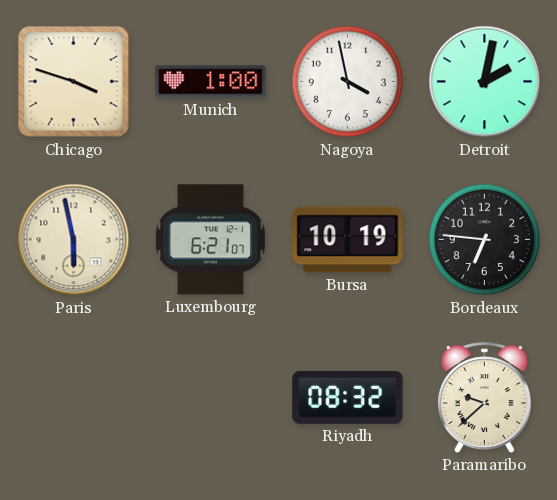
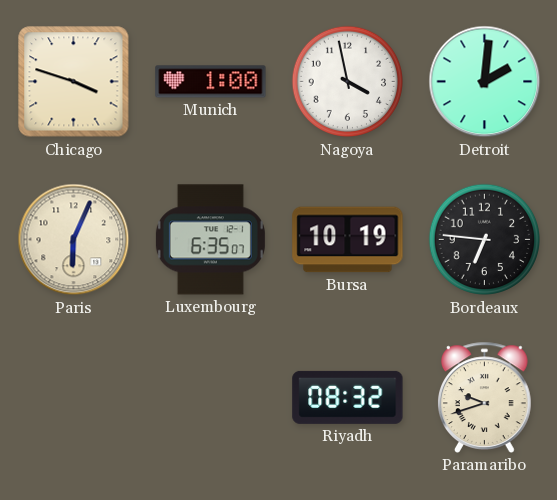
Detroit: 2:02 -> 2:01
Paris: 5:58 -> 6:04
Luxembourg: 6:21 -> 6:35
Paramaribo: 9:38 -> 9:42
